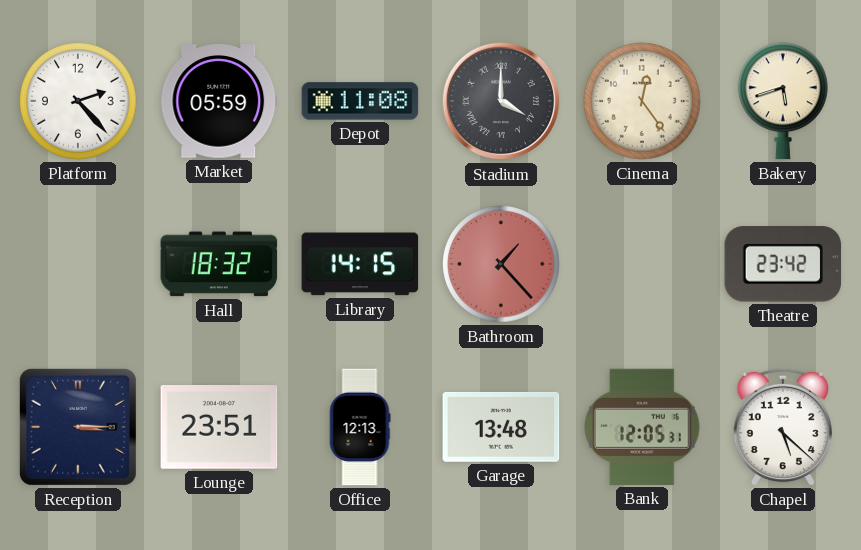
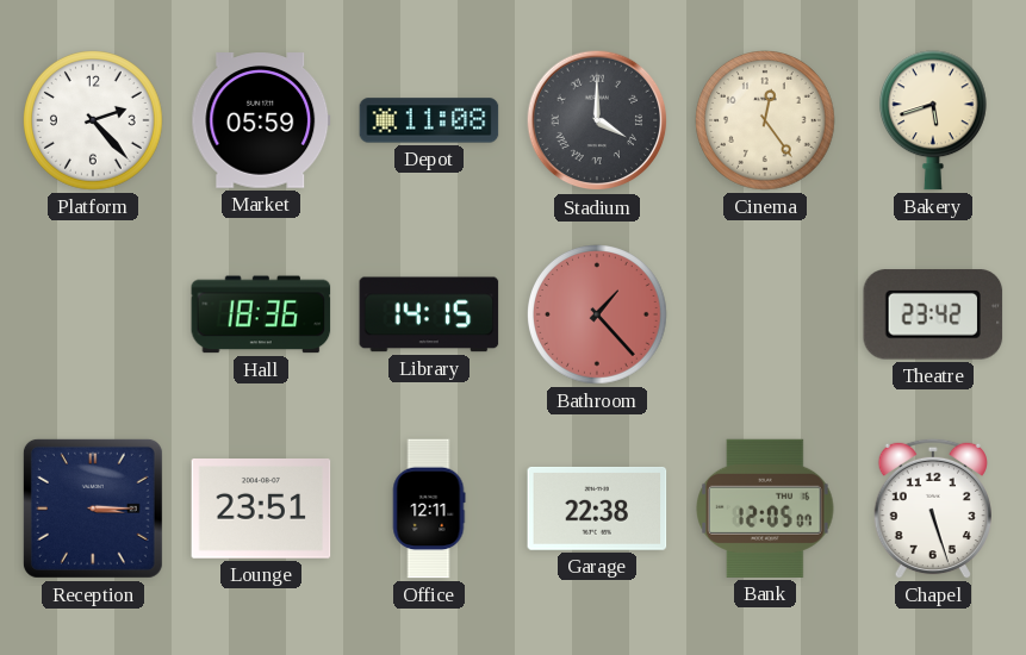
Hall: 18:32 -> 18:36
Office: 12:13 -> 12:11
Garage: 13:48 -> 22:38
Bank: 12:05:31 -> 12:05:07
Chapel: 5:22 -> 5:27
